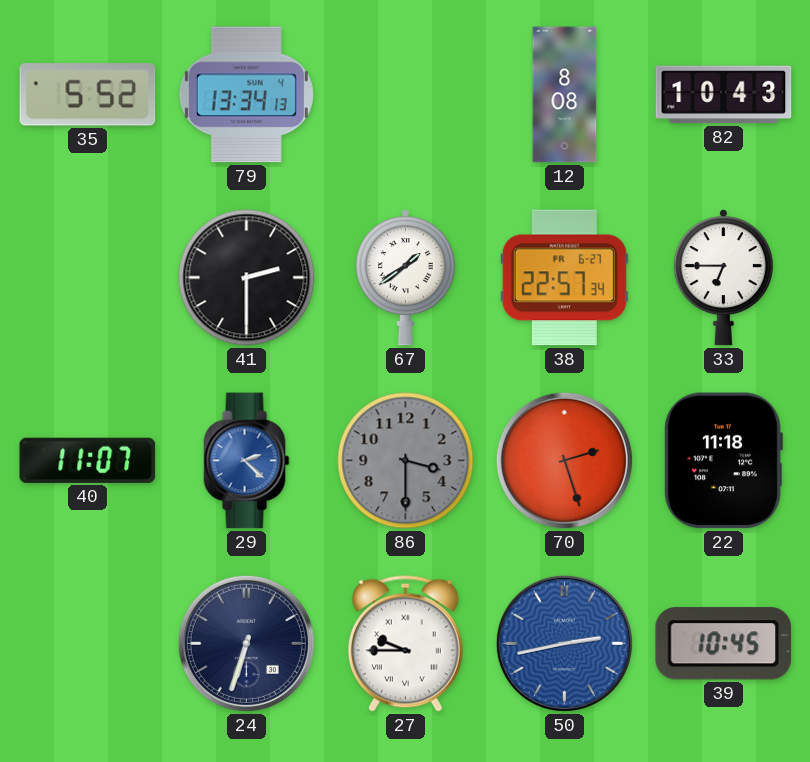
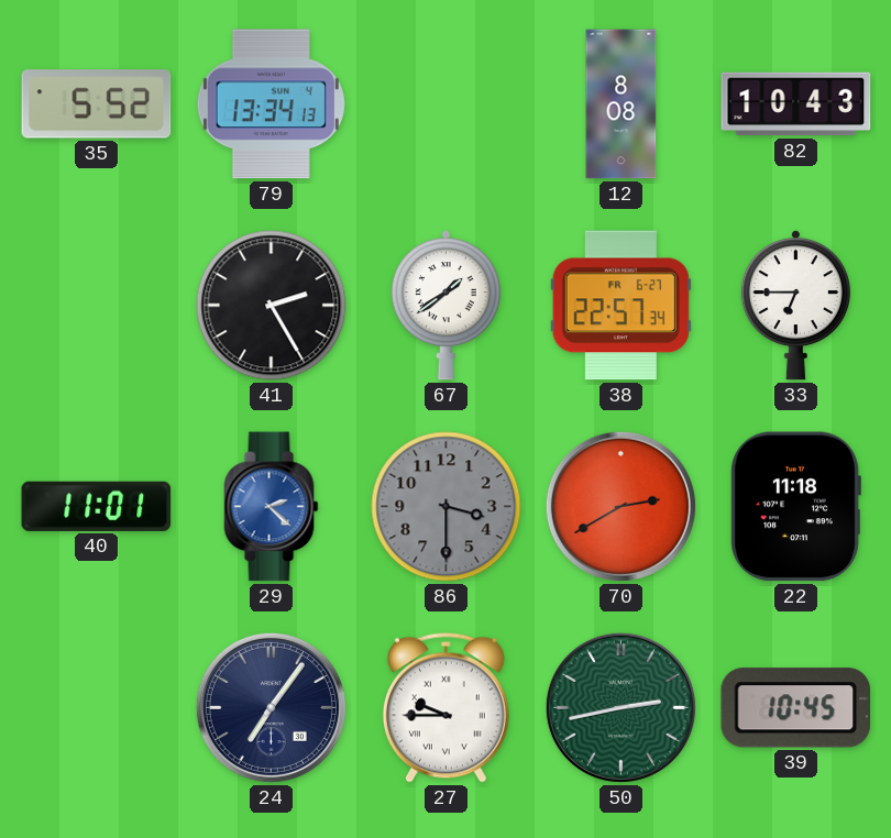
41: 2:30 -> 2:25
40: 11:07 -> 11:01
70: 2:27 -> 2:40
24: 6:33 -> 7:06
50 dial: blue -> green
